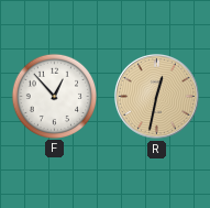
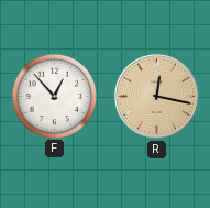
R: 12:32 -> 12:17
